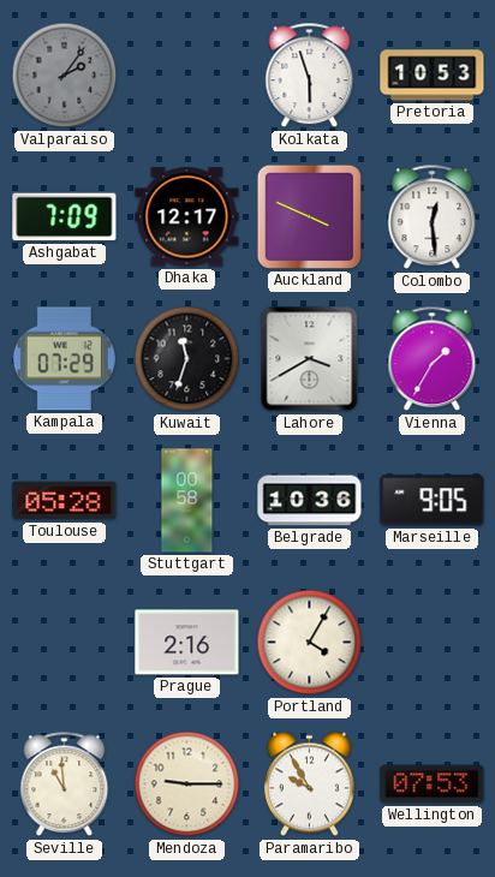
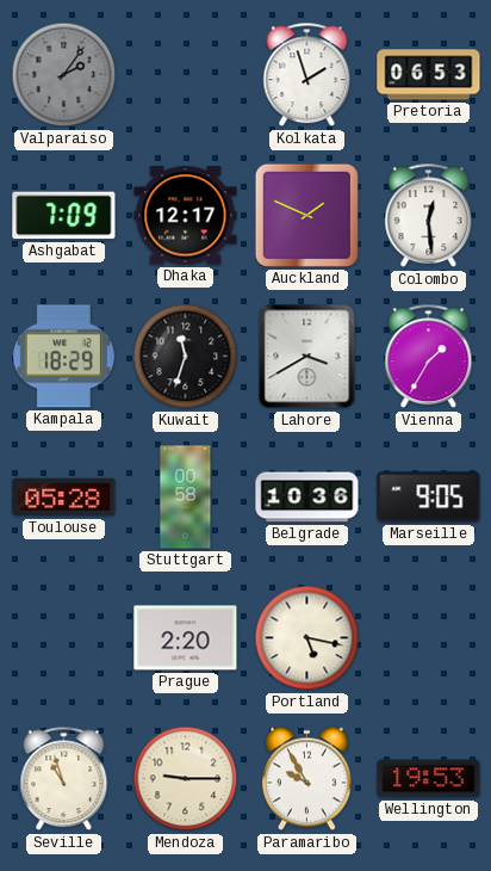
Kolkata: 5:57 -> 1:57
Pretoria: 10:53 -> 06:53
Auckland: 3:49 -> 1:49
Kampala: 07:29 -> 18:29
Prague: 2:16 -> 2:20
Portland: 4:05 -> 5:17
Seville: 10:59 -> 10:57
Wellington: 07:53 -> 19:53
